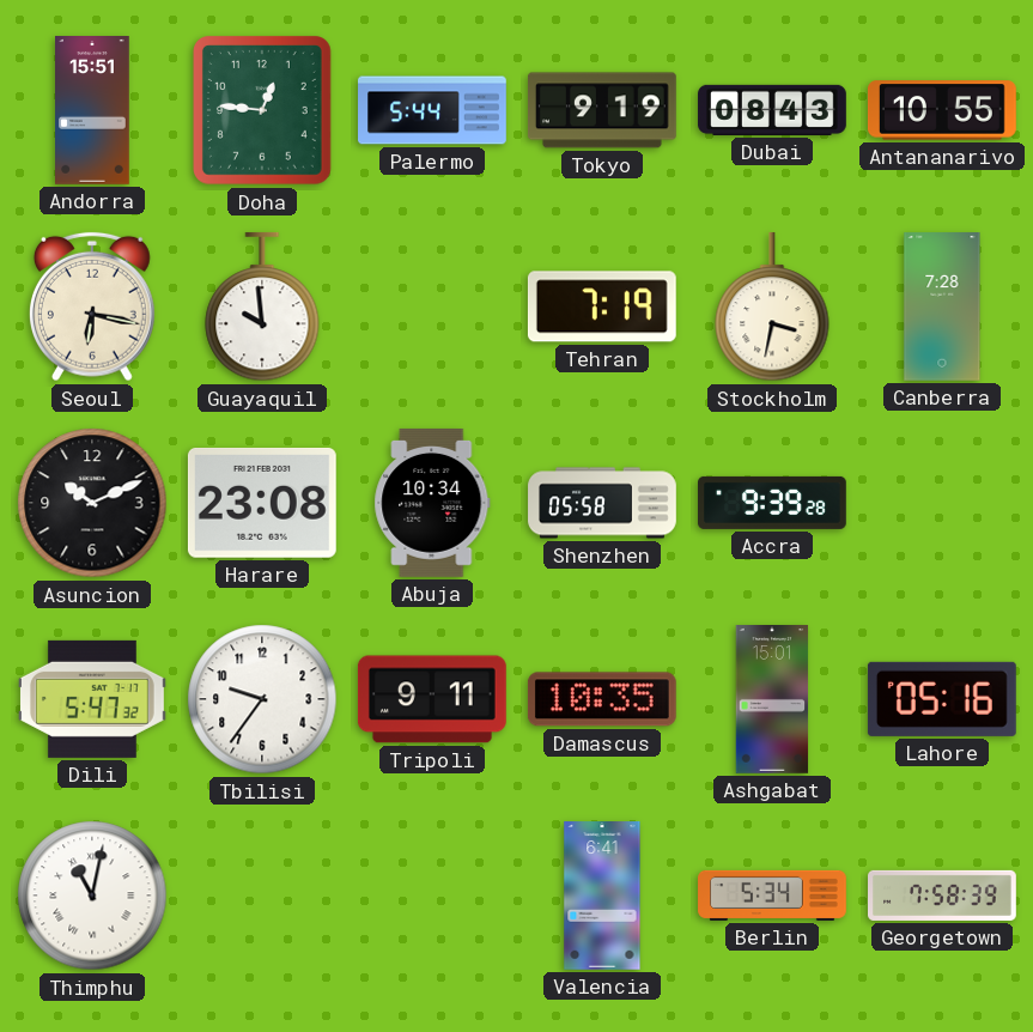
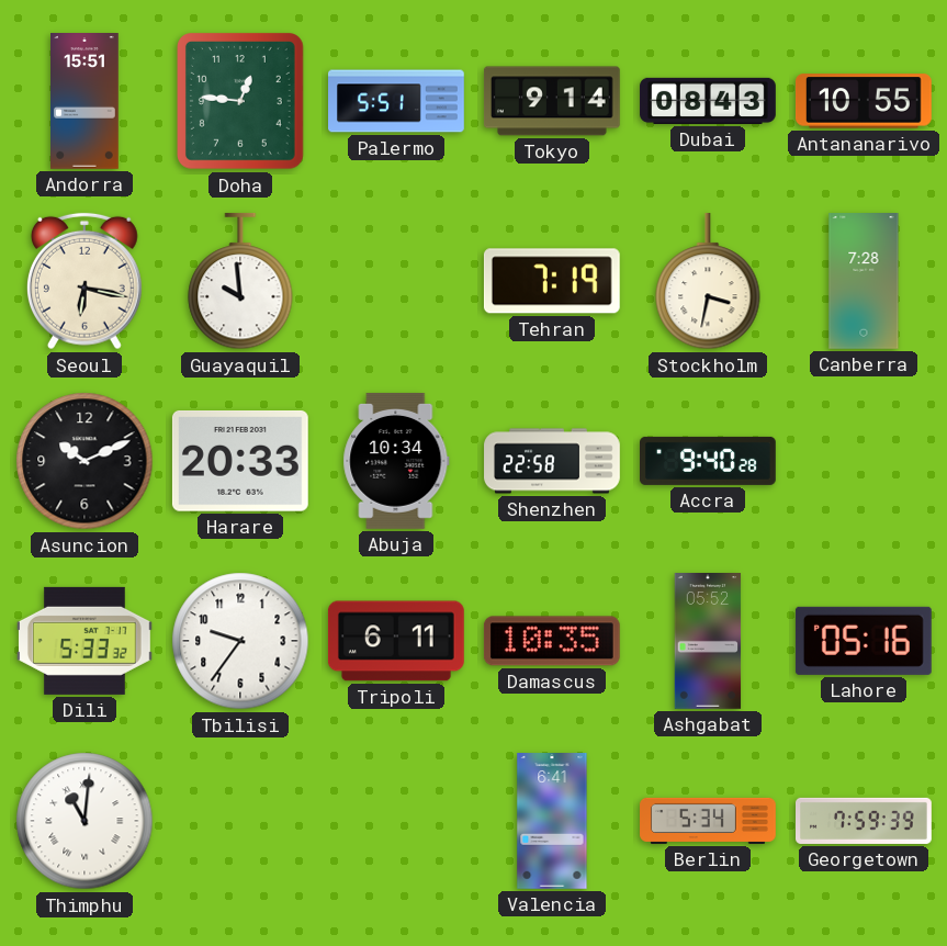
Palermo: 5:44 -> 5:51
Tokyo: 9:19 -> 9:14
Harare: 23:08 -> 20:33
Shenzhen: 05:58 -> 22:58
Accra: 9:39 -> 9:40
Dili: 5:47 -> 5:33
Tripoli: 9:11 -> 6:11
Ashgabat: 15:01 -> 05:52
Thimphu: 11:02 -> 11:01
Georgetown: 7:58 -> 7:59
